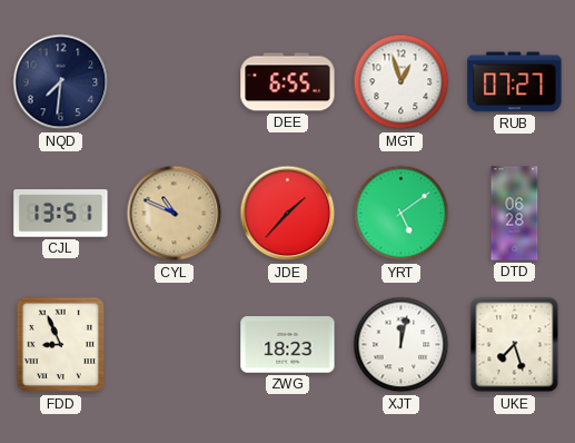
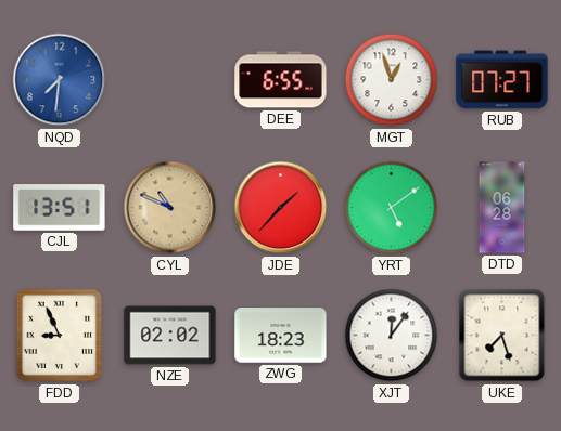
NQD dial: navy -> blue
NZE: none -> 02:02
XJT: 12:02 -> 12:06
